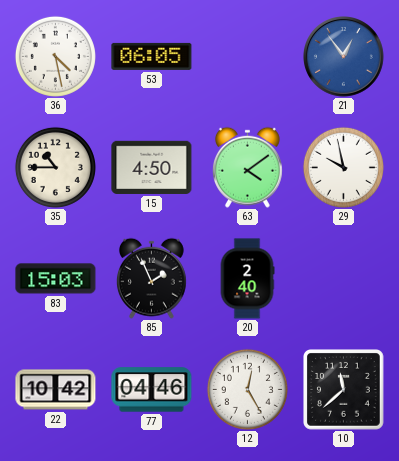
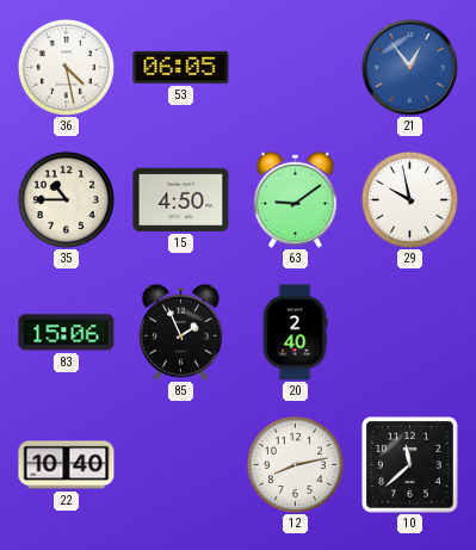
63: 4:09 -> 9:09
83: 15:03 -> 15:06
22: 10:42 -> 10:40
77: 04:46 -> none
12: 12:25 -> 8:13
